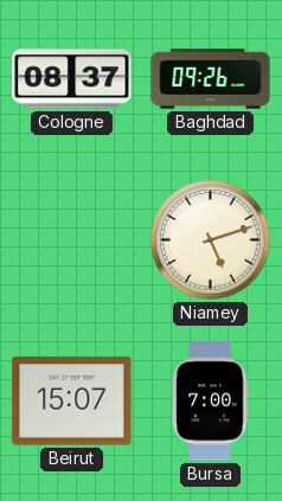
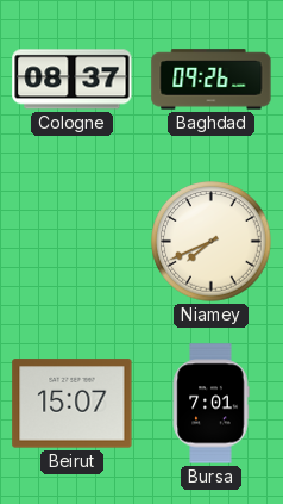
Niamey: 5:12 -> 7:41
Bursa: 7:00 -> 7:01
